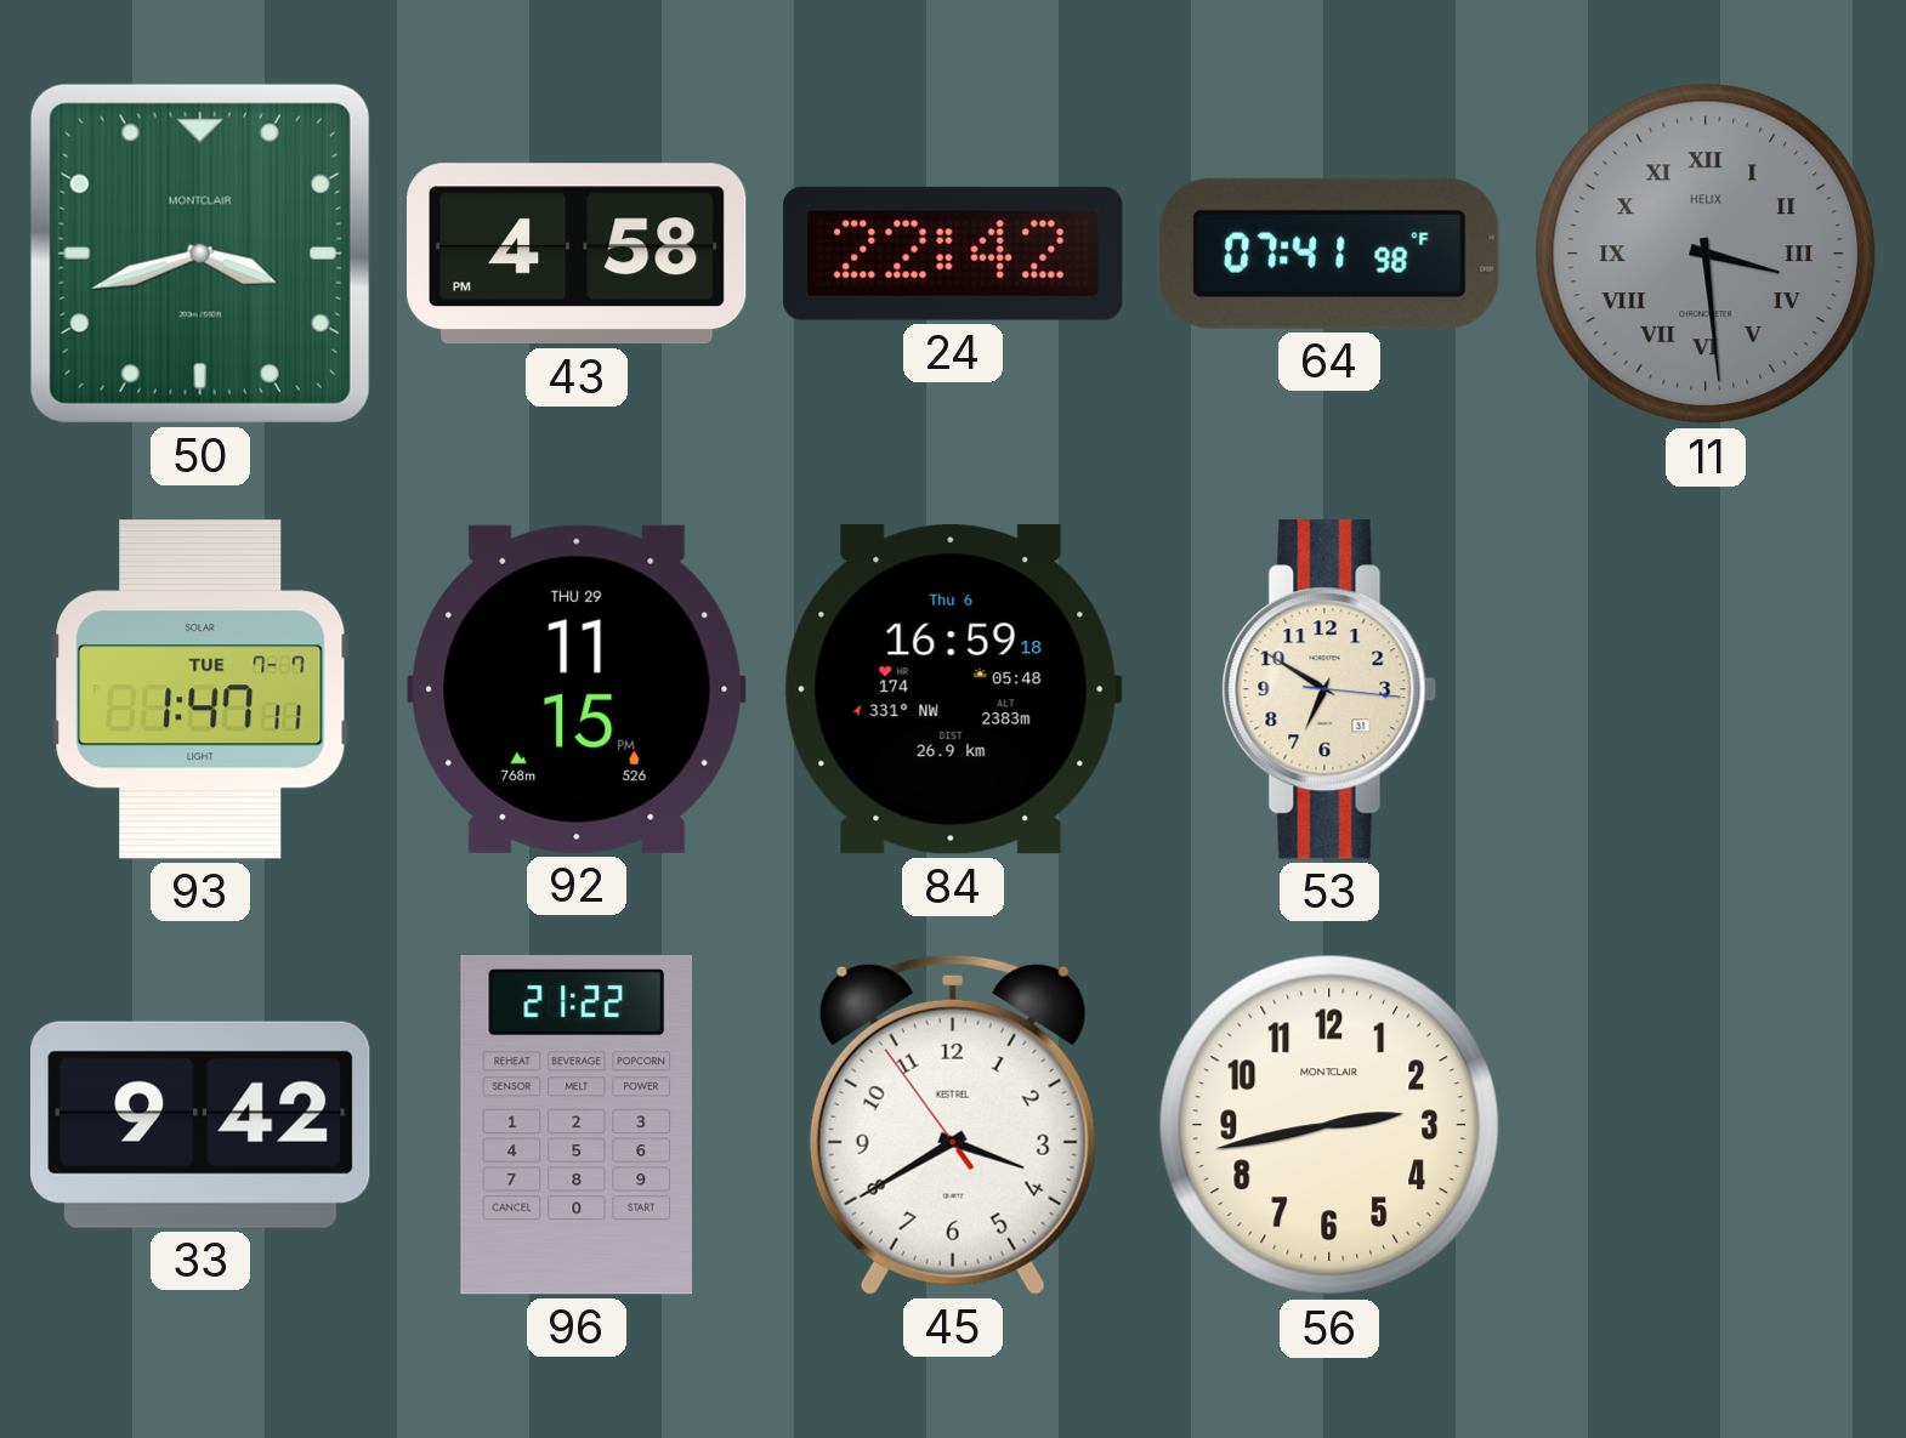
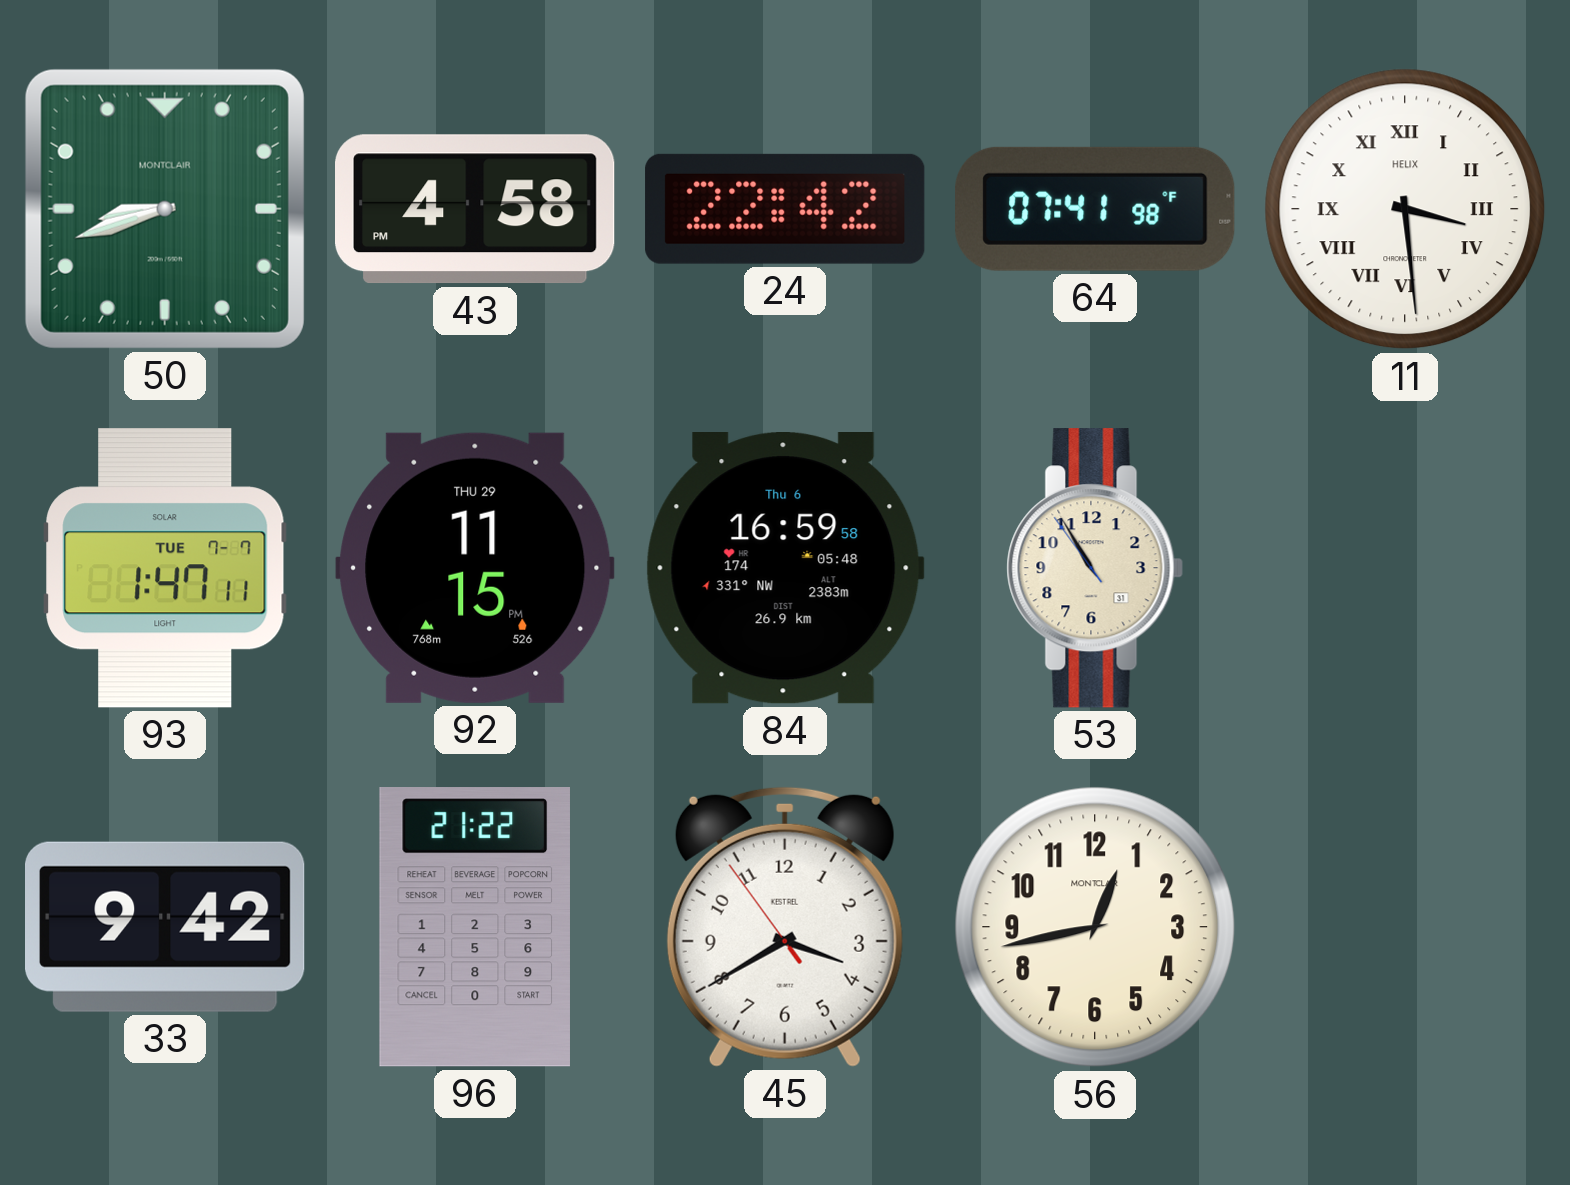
50: 3:42 -> 8:42
11 dial: grey -> white
84: 16:59:18 -> 16:59:58
53: 6:50 -> 10:54
56: 2:43 -> 12:43
